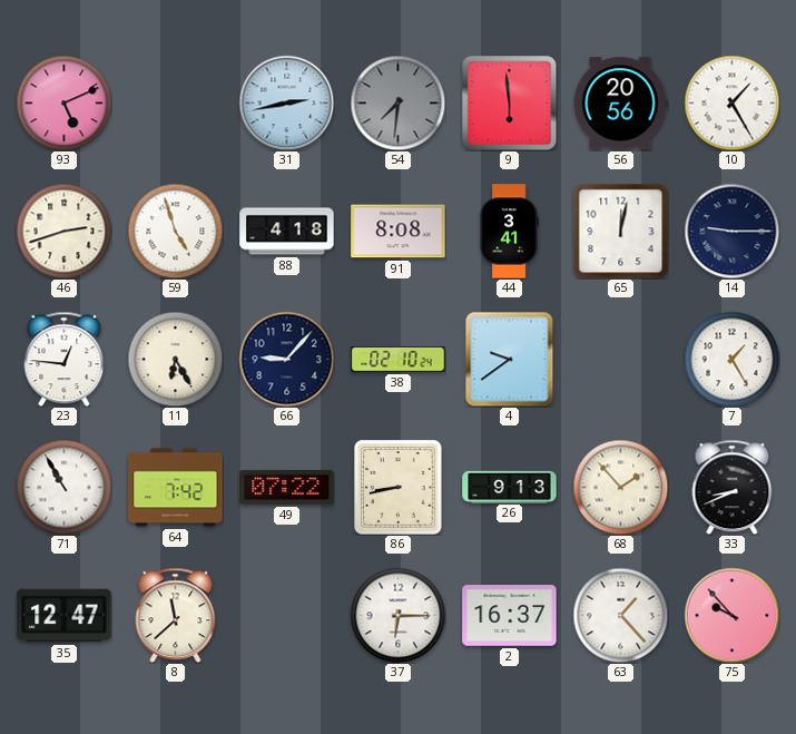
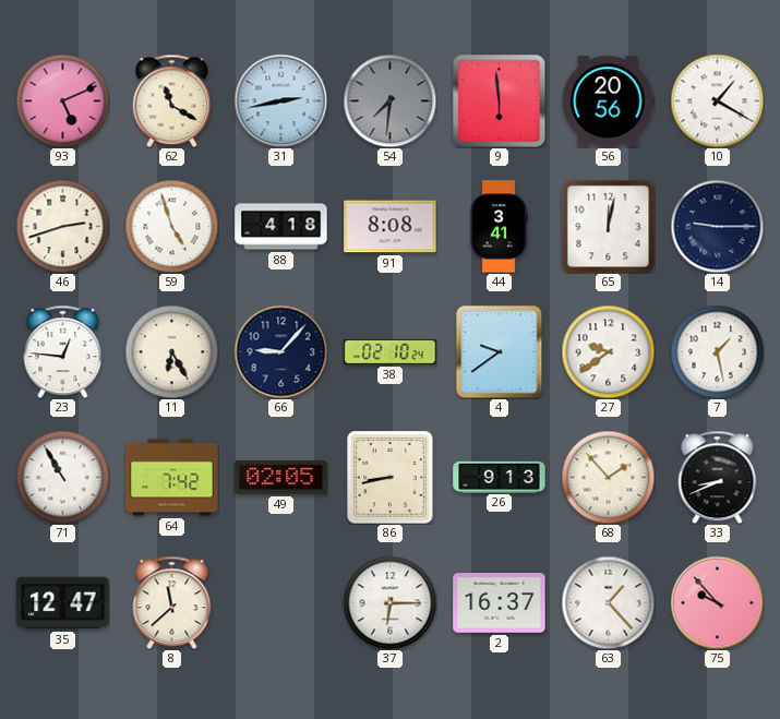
62: none -> 11:20
10: 1:25 -> 1:20
27: none -> 9:39
7: 1:25 -> 1:28
49: 07:22 -> 02:05
